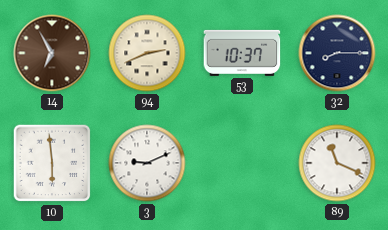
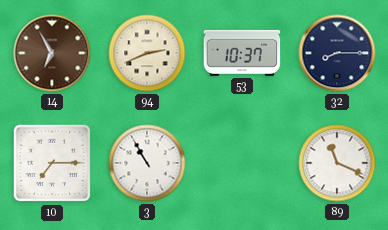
10: 5:59 -> 7:15
3: 9:11 -> 10:55
